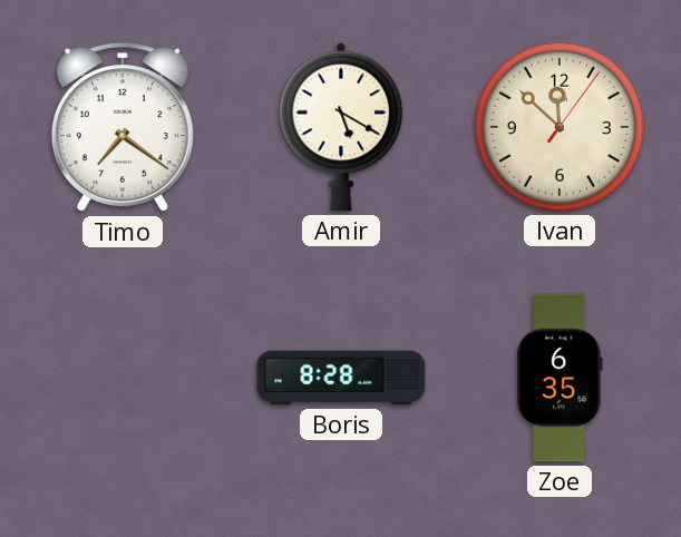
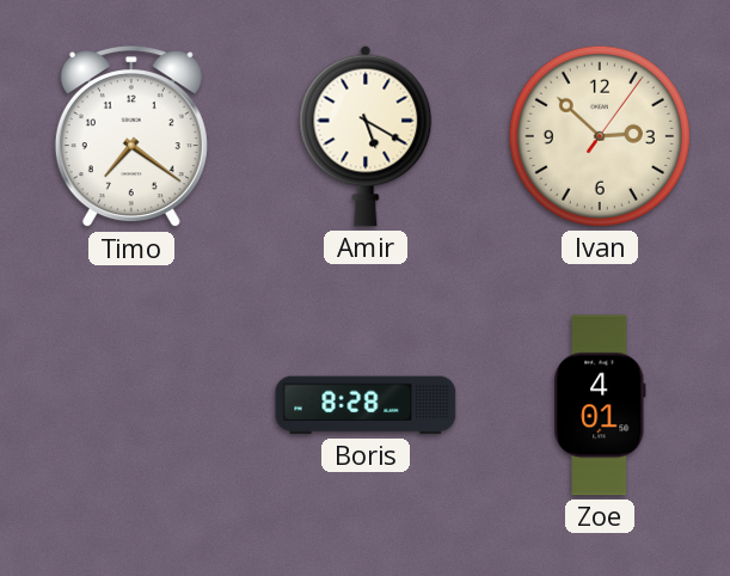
Ivan: 11:52 -> 2:52
Zoe: 6:35 -> 4:01
